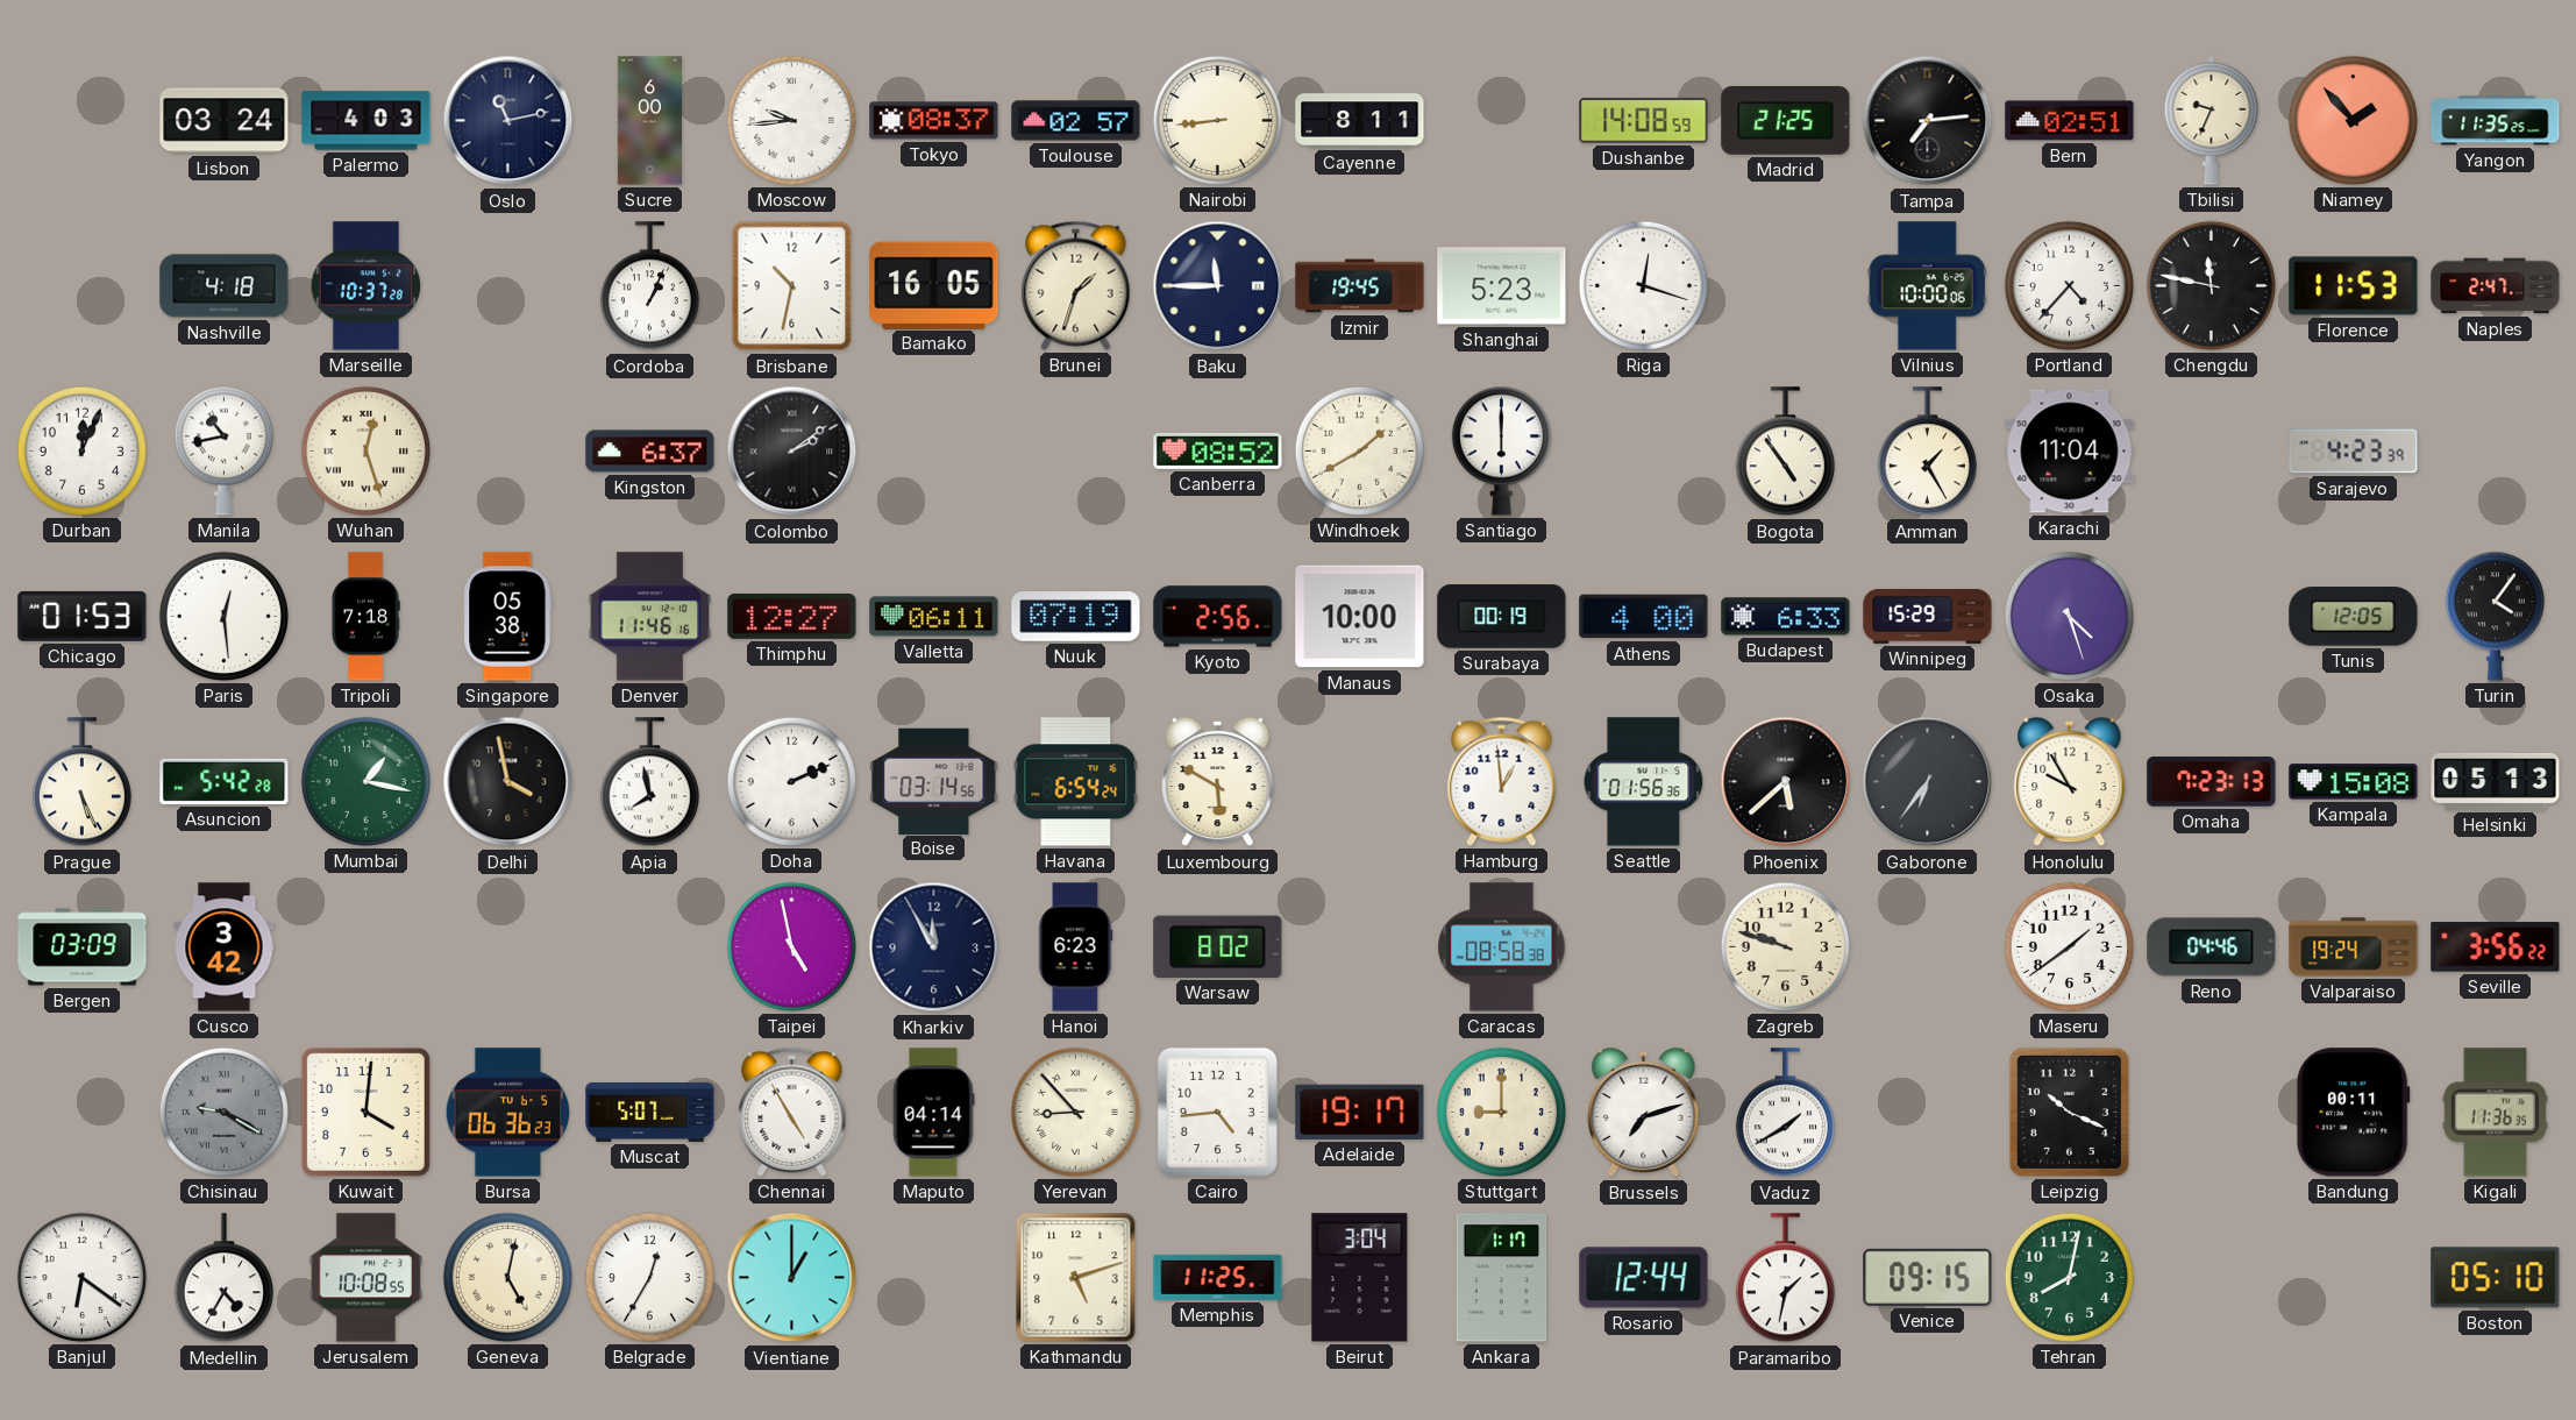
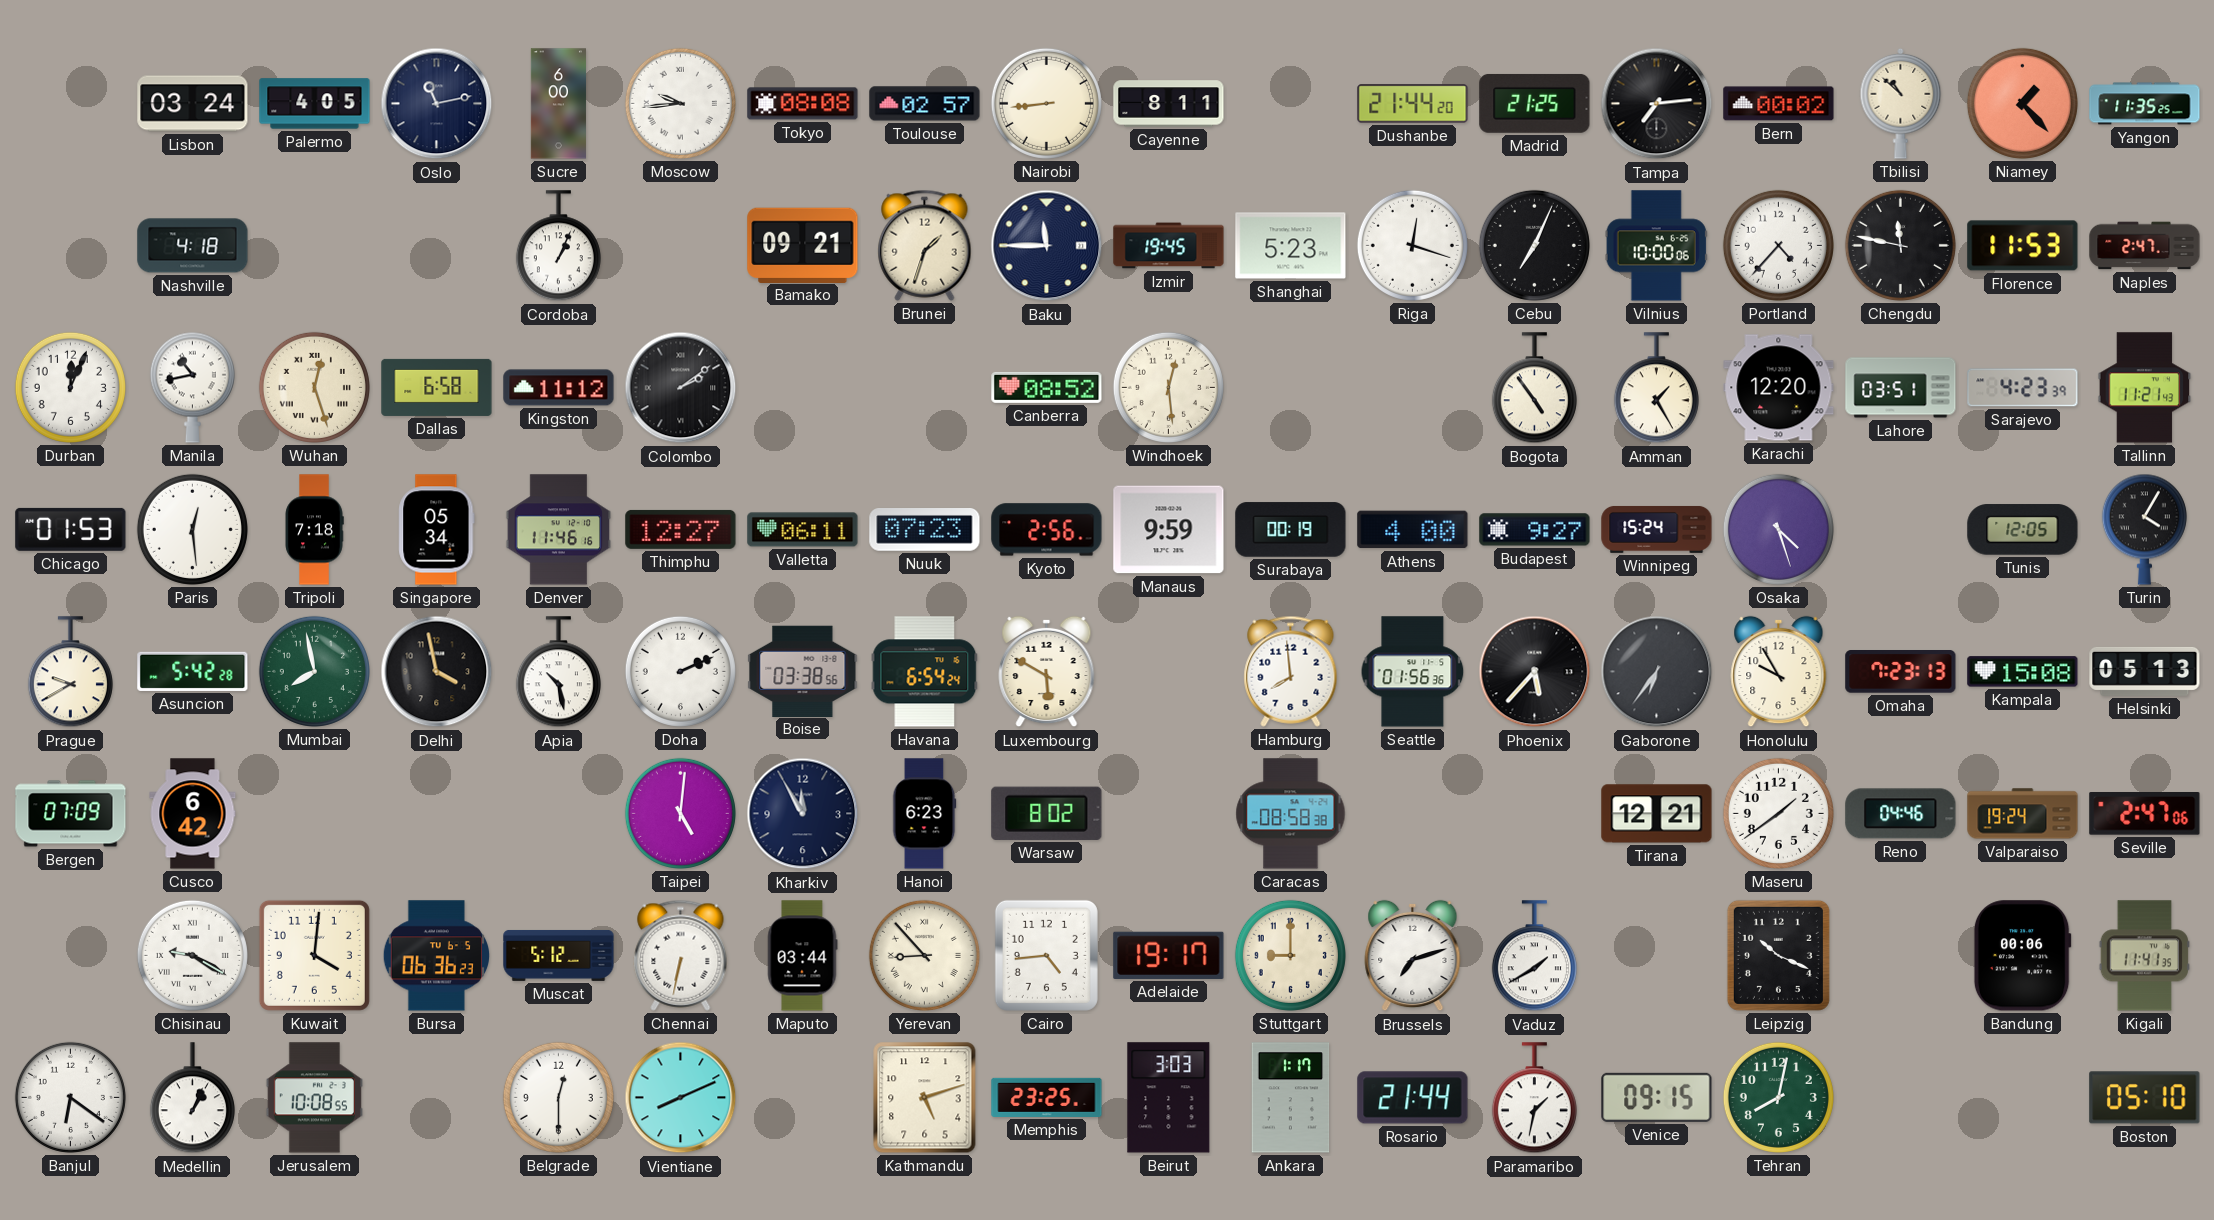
Palermo: 4:03 -> 4:05
Tokyo: 08:37 -> 08:08
Dushanbe: 14:08 -> 21:44
Bern: 02:51 -> 00:02
Tbilisi: 9:34 -> 10:52
Niamey: 1:53 -> 1:23
Marseille: 10:37 -> none
Brisbane: 10:32 -> none
Bamako: 16:05 -> 09:21
Cebu: none -> 7:04
Dallas: none -> 6:58
Kingston: 6:37 -> 11:12
Windhoek: 1:40 -> 12:29
Santiago: 6:00 -> none
Karachi: 11:04 -> 12:20
Lahore: none -> 03:51
Tallinn: none -> 11:21
Singapore: 05:38 -> 05:34
Nuuk: 07:19 -> 07:23
Manaus: 10:00 -> 9:59
Budapest: 6:33 -> 9:27
Winnipeg: 15:29 -> 15:24
Turin: 4:06 -> 4:05
Prague: 5:26 -> 9:40
Mumbai: 1:17 -> 7:58
Apia: 7:58 -> 10:28
Boise: 03:14 -> 03:38
Hamburg: 12:59 -> 7:59
Phoenix: 5:38 -> 5:37
Bergen: 03:09 -> 07:09
Cusco: 3:42 -> 6:42
Taipei: 4:58 -> 5:01
Zagreb: 9:48 -> none
Tirana: none -> 12:21
Seville: 3:56 -> 2:47
Chisinau dial: grey -> white
Muscat: 5:07 -> 5:12
Chennai: 4:55 -> 6:32
Maputo: 04:14 -> 03:44
Bandung: 00:11 -> 00:06
Kigali: 11:36 -> 11:41
Medellin: 4:35 -> 1:04
Geneva: 5:02 -> none
Belgrade: 12:35 -> 12:30
Vientiane: 1:00 -> 8:11
Memphis: 11:25 -> 23:25
Beirut: 3:04 -> 3:03
Rosario: 12:44 -> 21:44
